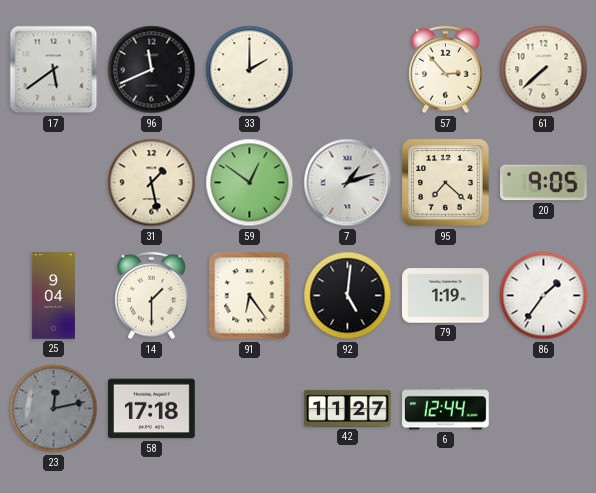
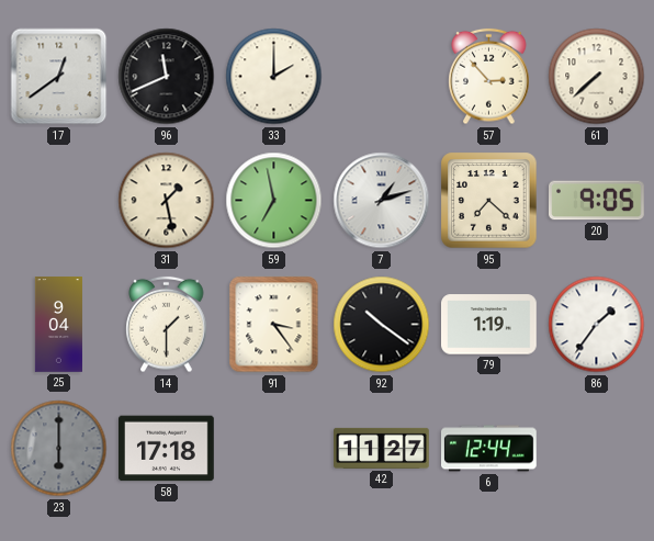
17: 5:39 -> 12:39
59: 12:51 -> 6:58
91: 6:24 -> 3:24
92: 5:01 -> 10:21
23: 12:13 -> 6:00
